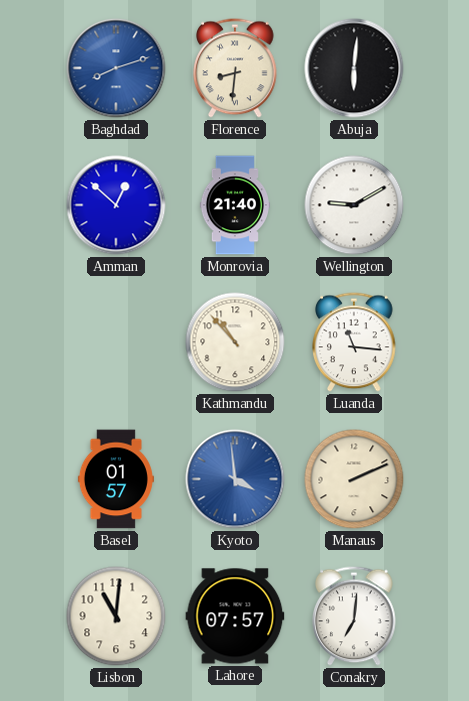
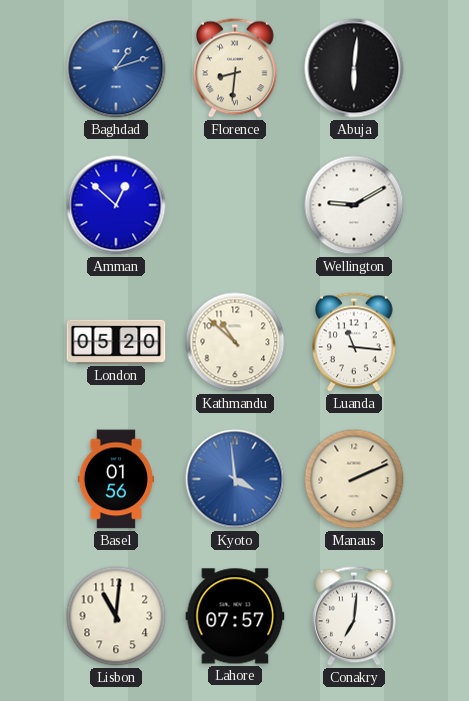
Baghdad: 8:12 -> 1:12
Monrovia: 21:40 -> none
London: none -> 05:20
Kathmandu: 10:53 -> 10:52
Basel: 01:57 -> 01:56
